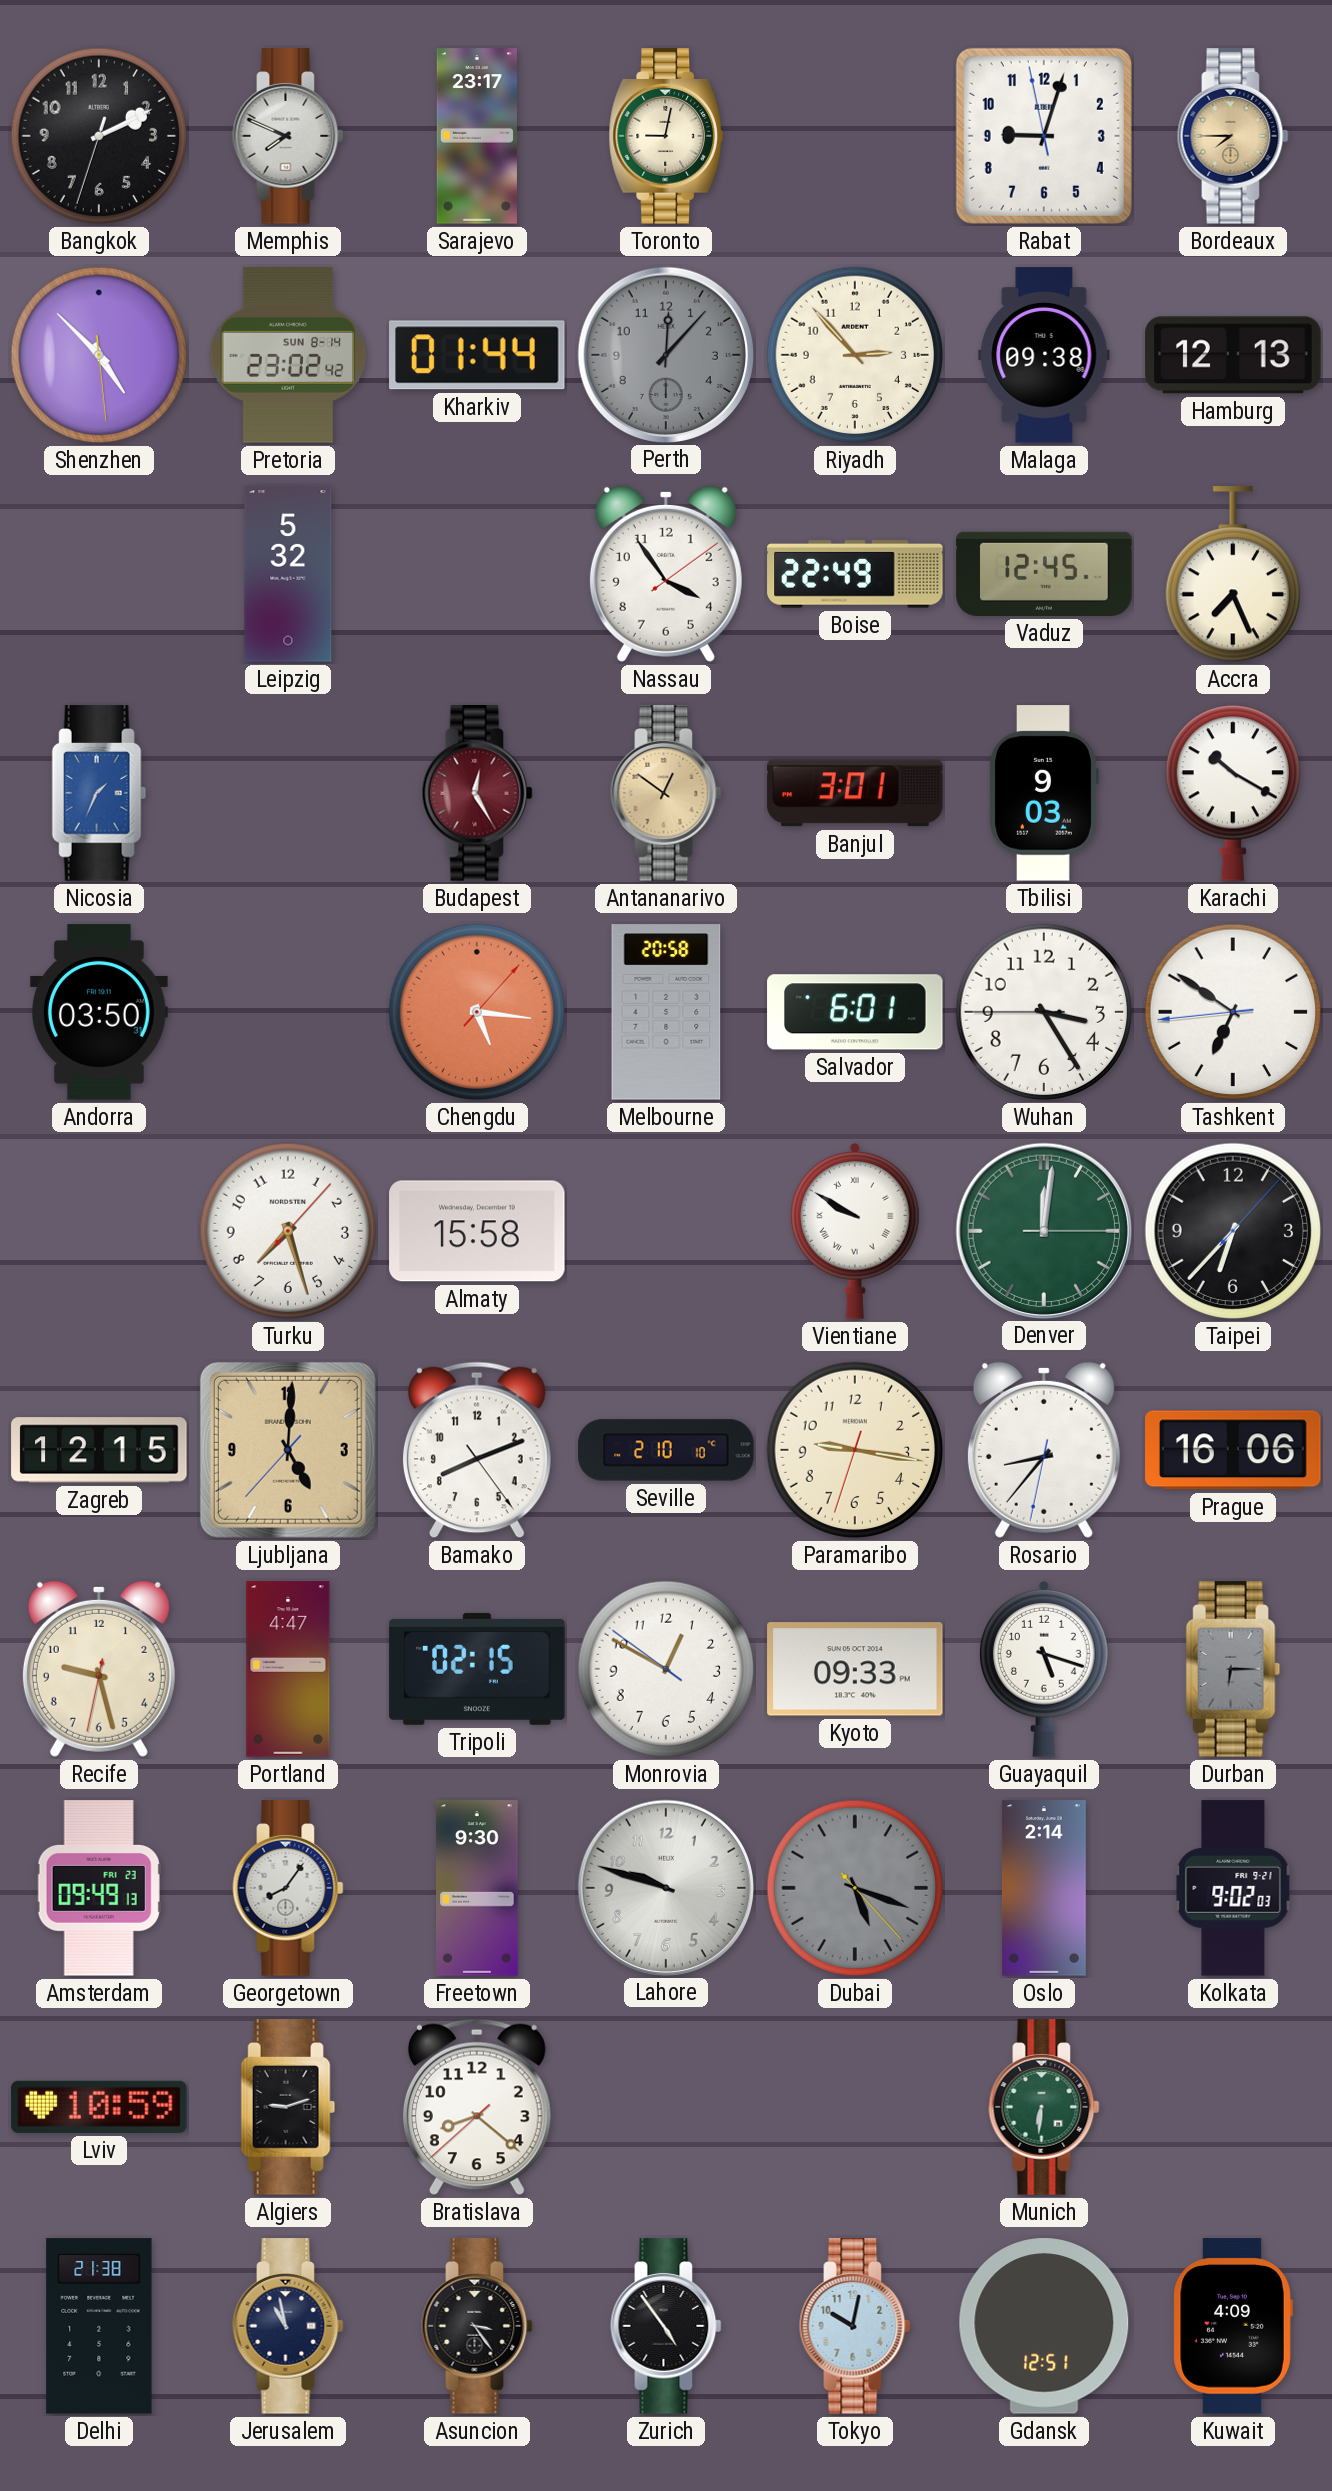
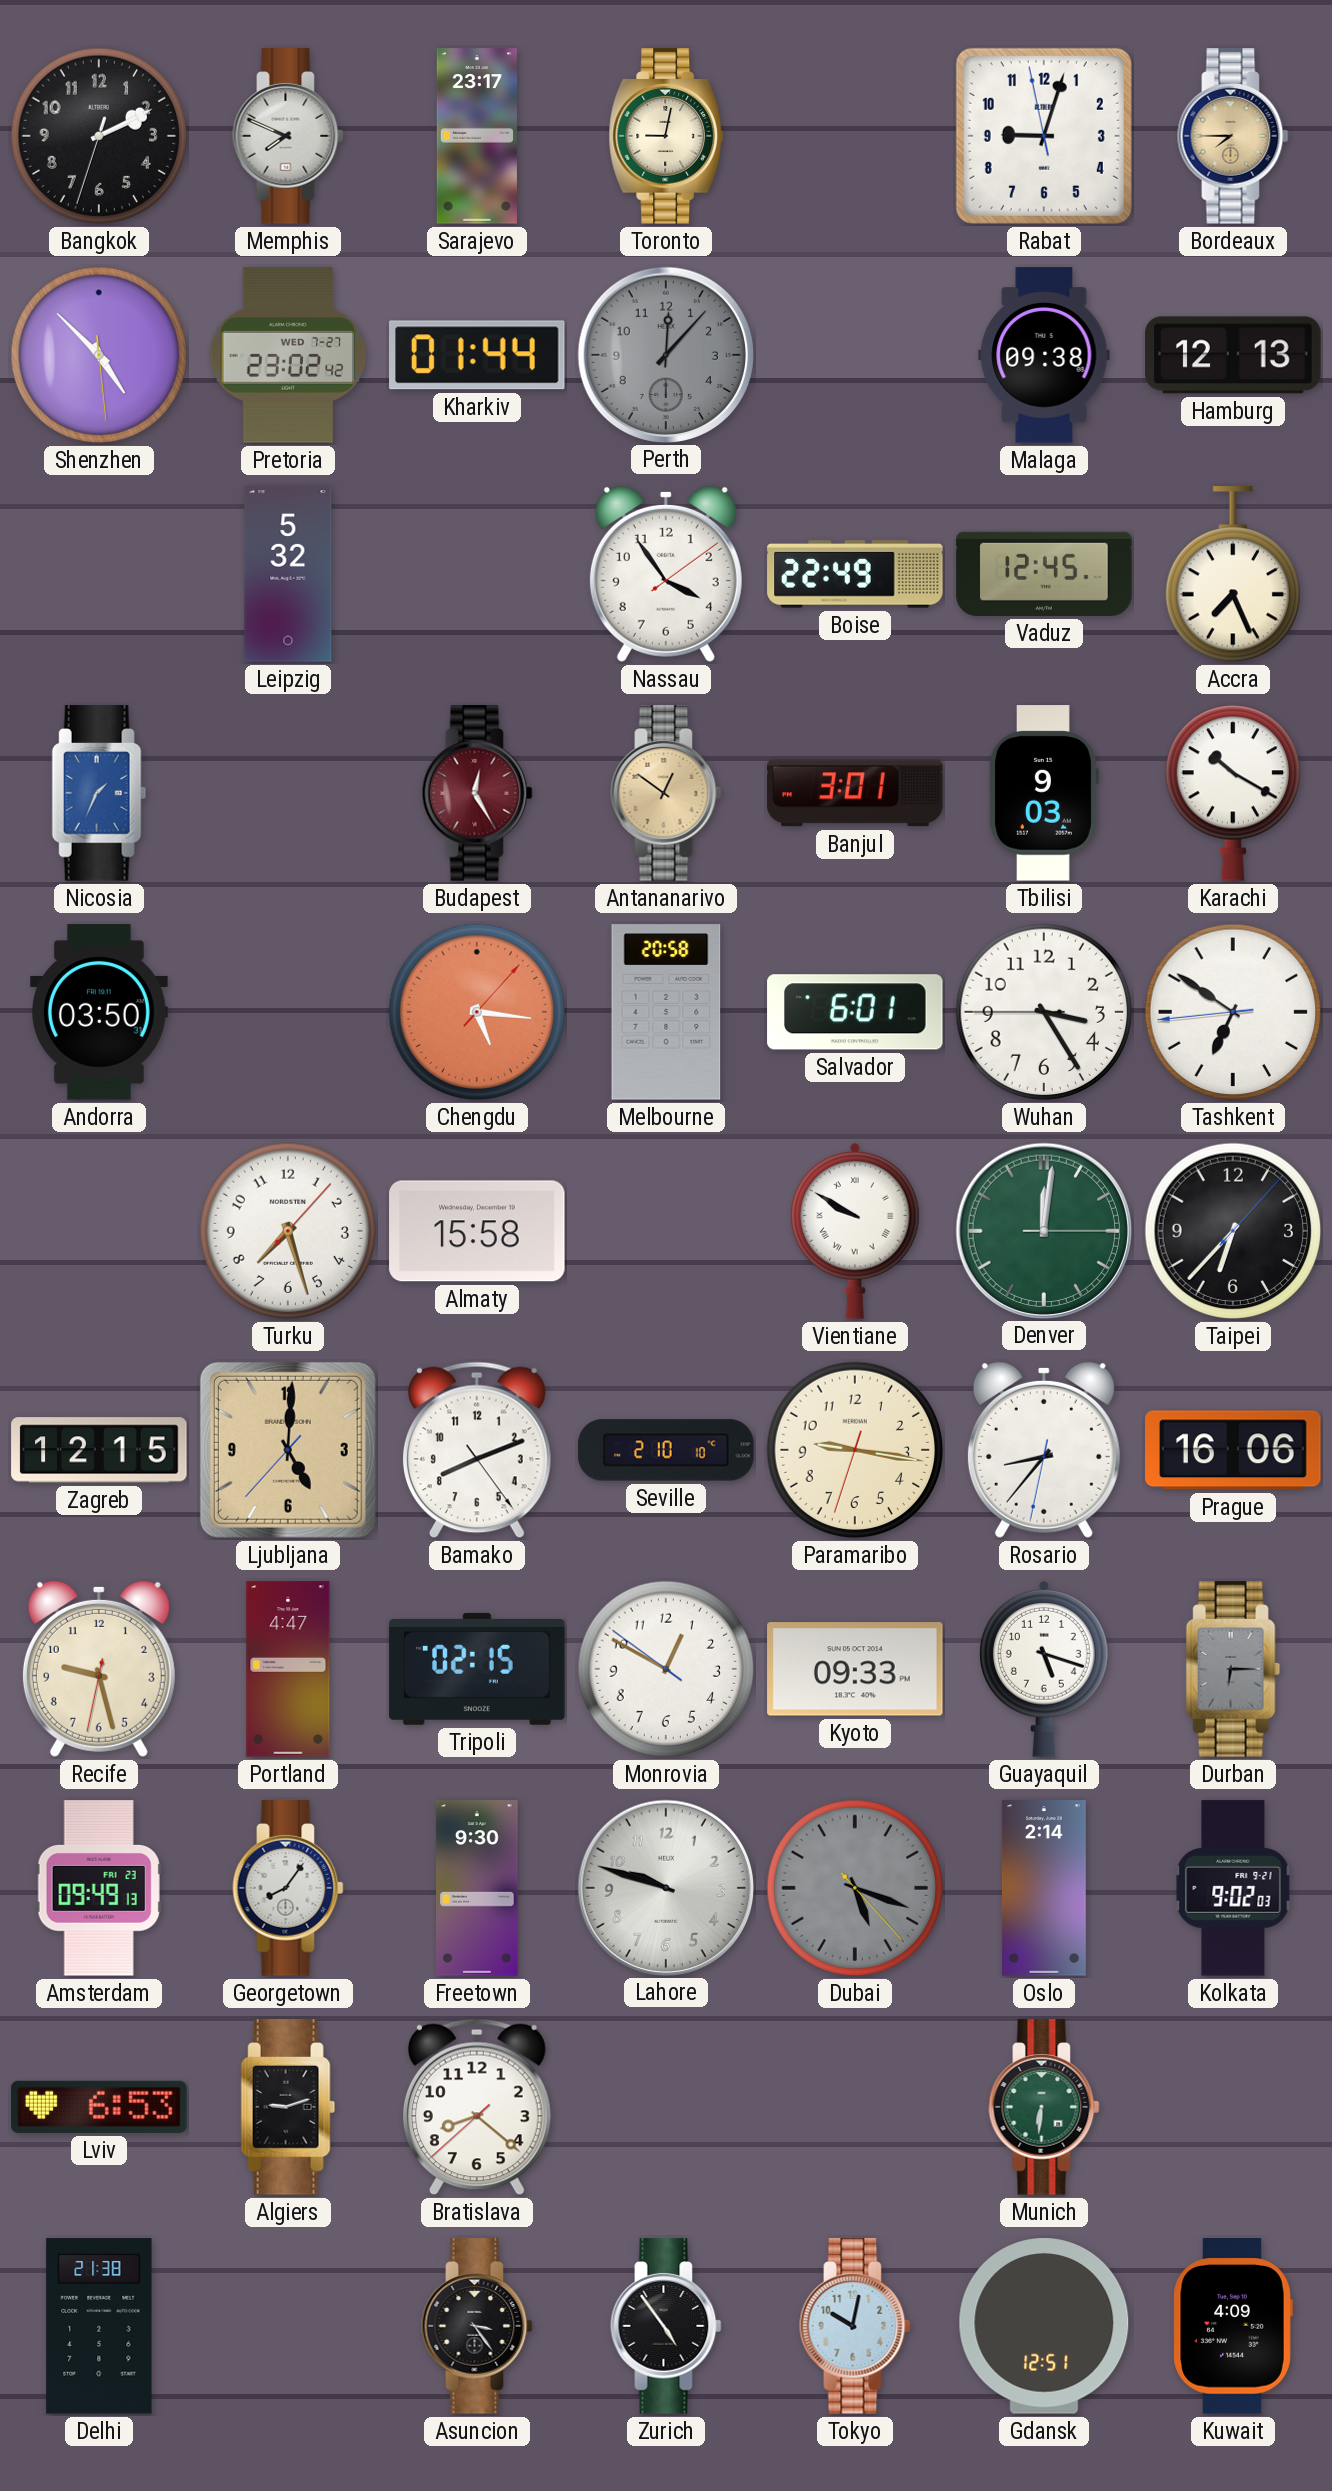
Pretoria date: SUN 8-14 -> WED 7-27
Riyadh: 2:53 -> none
Lviv: 10:59 -> 6:53
Jerusalem: 10:58 -> none
